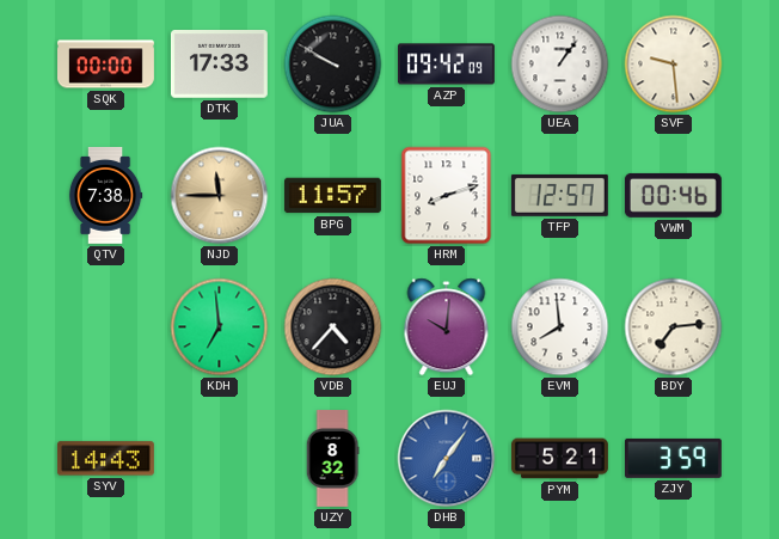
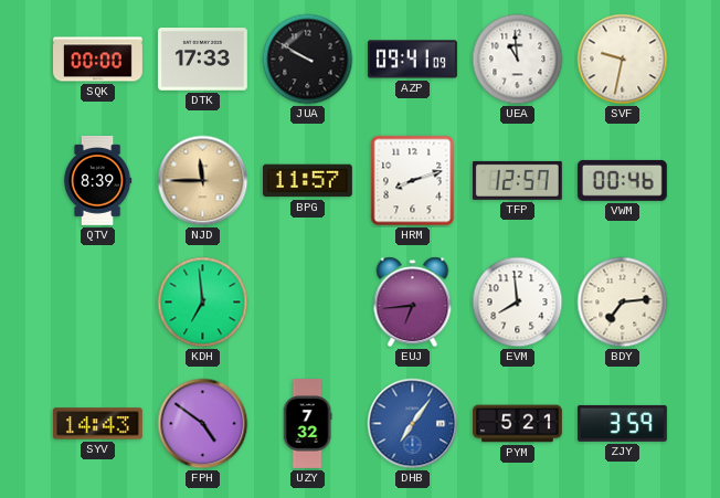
AZP: 09:42 -> 09:41
UEA: 1:06 -> 10:59
SVF: 9:29 -> 9:32
QTV: 7:38 -> 8:39
VDB: 4:37 -> none
EUJ: 10:01 -> 6:44
FPH: none -> 4:51
UZY: 8:32 -> 7:32
